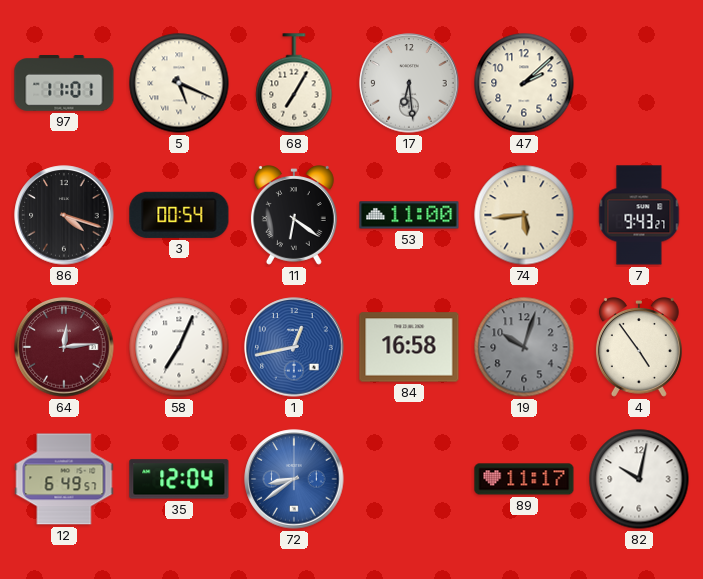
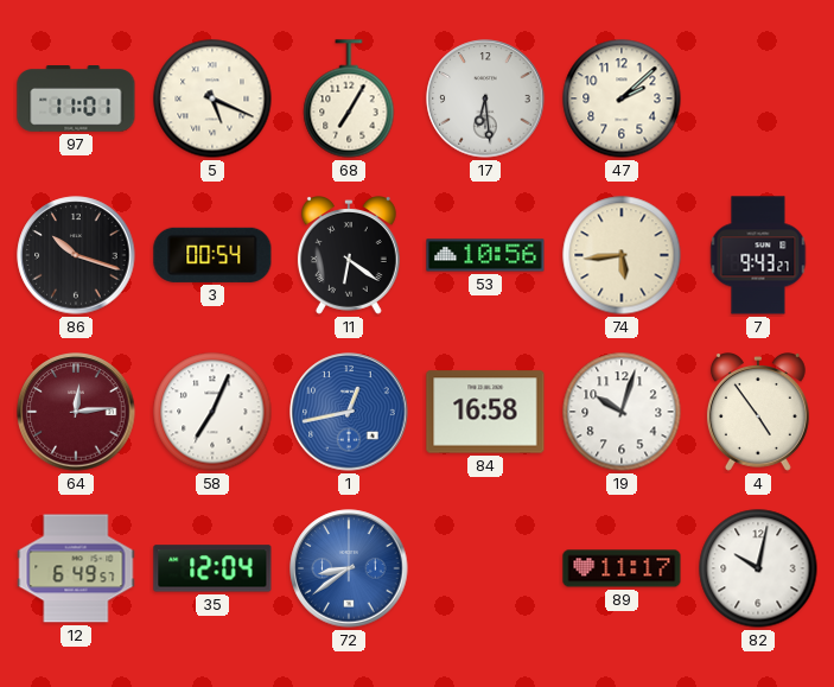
86: 4:18 -> 10:18
53: 11:00 -> 10:56
19 dial: grey -> white
